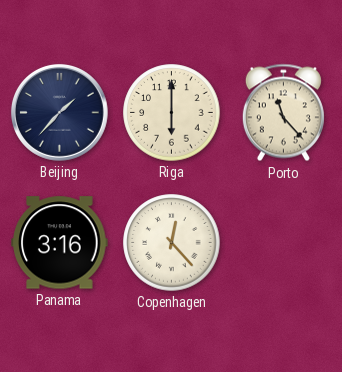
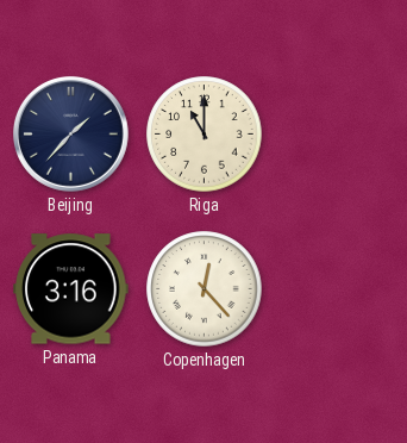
Riga: 6:00 -> 11:00
Porto: 11:23 -> none
